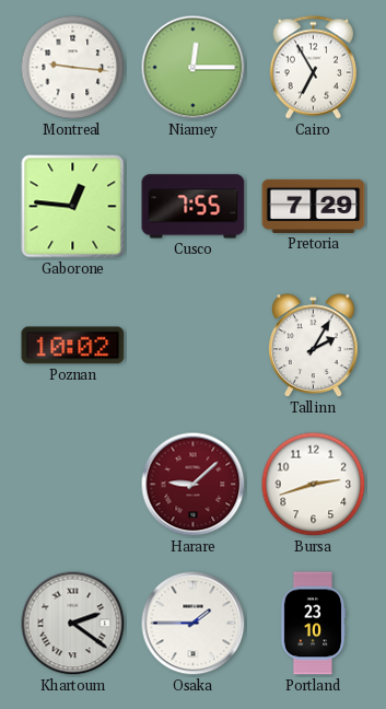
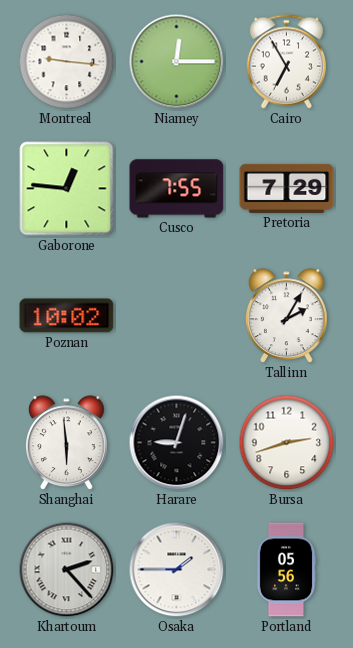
Shanghai: none -> 5:59
Harare: 9:08 -> 9:03
Harare dial: burgundy -> black
Khartoum: 2:21 -> 2:23
Portland: 23:10 -> 05:56
